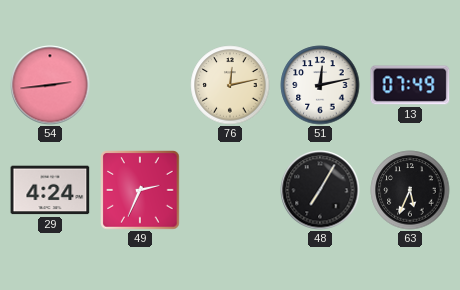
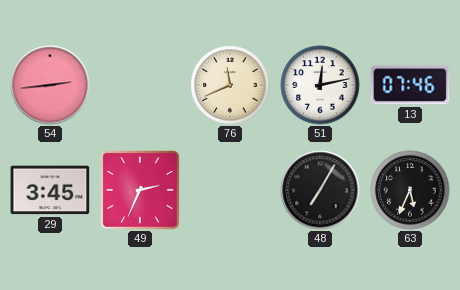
76: 12:13 -> 11:41
13: 07:49 -> 07:46
29: 4:24 -> 3:45
